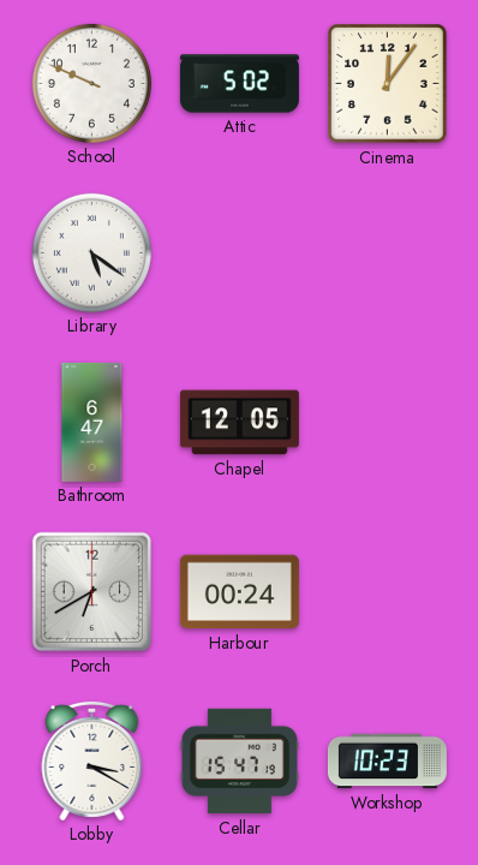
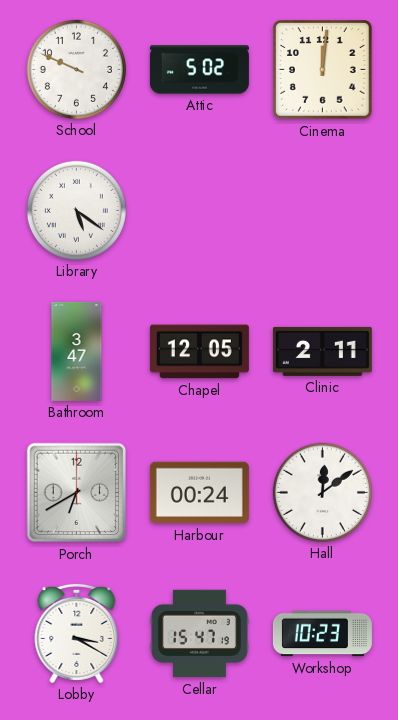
Cinema: 12:06 -> 12:01
Bathroom: 6:47 -> 3:47
Clinic: none -> 2:11
Hall: none -> 12:09
